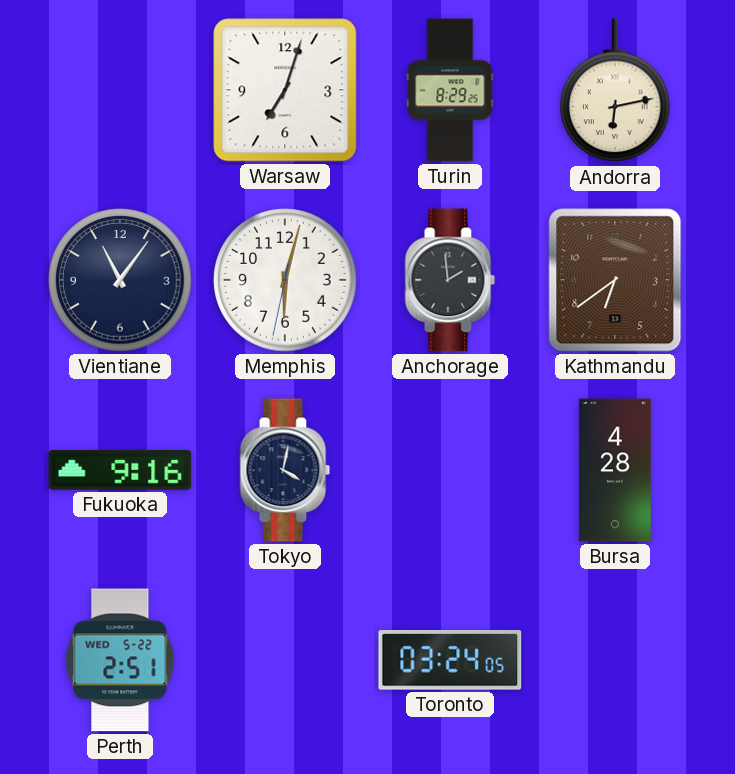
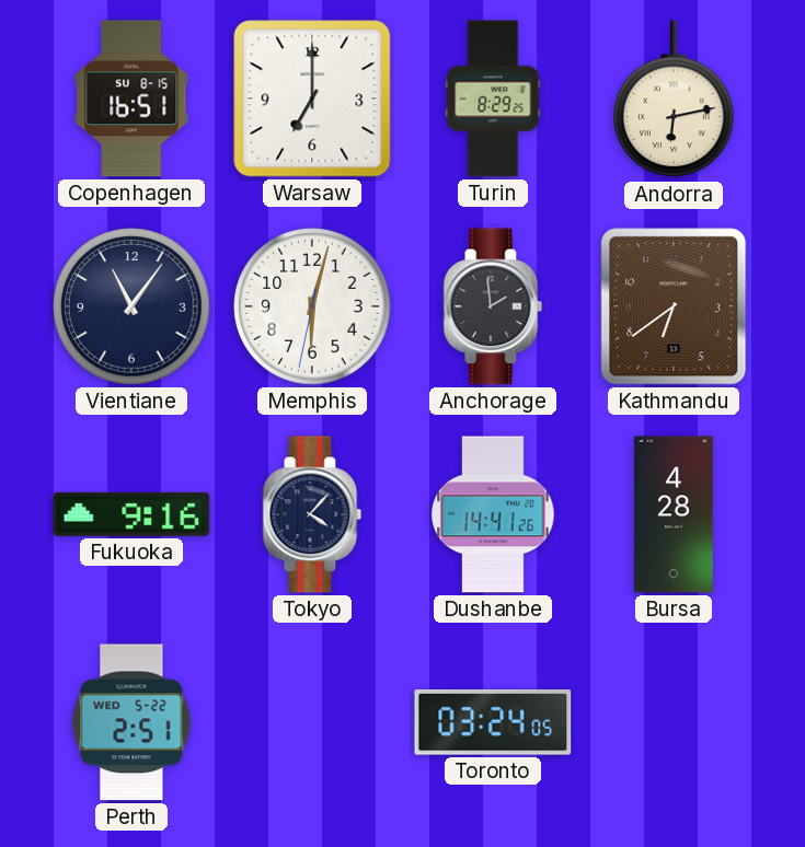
Copenhagen: none -> 16:51
Warsaw: 7:03 -> 7:00
Tokyo: 4:02 -> 4:07
Dushanbe: none -> 14:41
